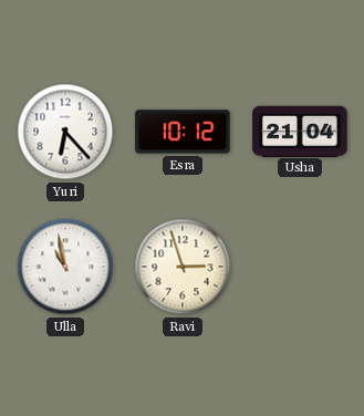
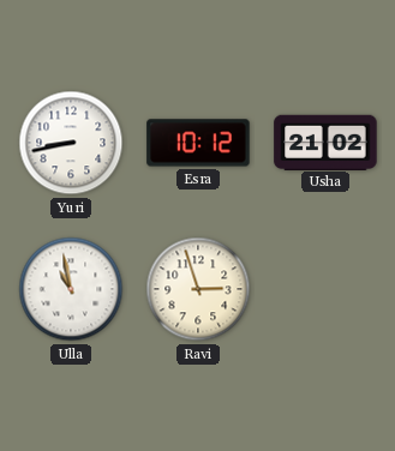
Yuri: 6:23 -> 8:43
Usha: 21:04 -> 21:02
